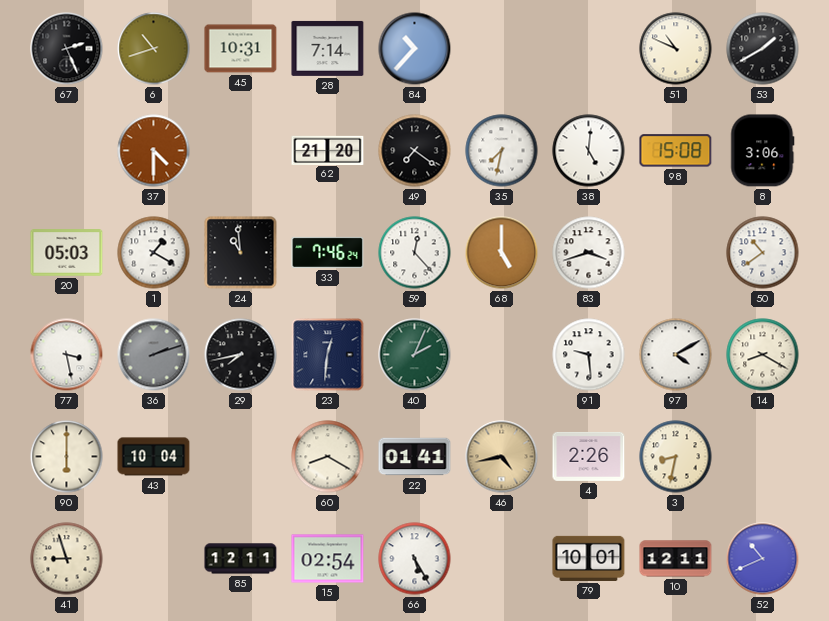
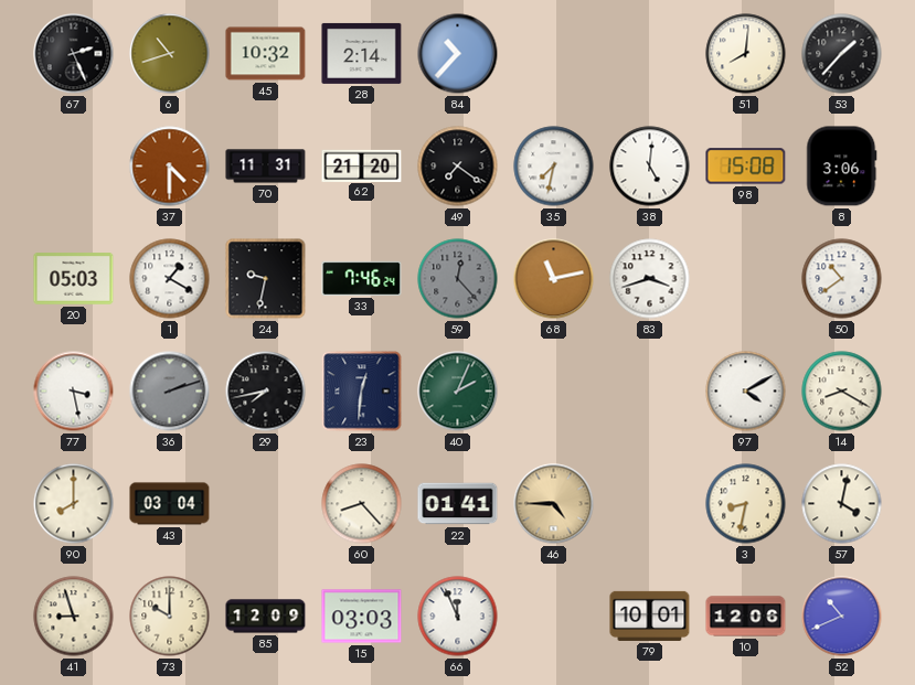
45: 10:31 -> 10:32
28: 7:14 -> 2:14
51: 10:49 -> 8:01
53: 1:40 -> 1:37
70: none -> 11:31
24: 10:59 -> 9:32
59 dial: white -> grey
68: 5:00 -> 11:13
91: 9:29 -> none
90: 6:00 -> 8:00
43: 10:04 -> 03:04
60: 8:20 -> 8:23
46: 4:43 -> 4:45
4: 2:26 -> none
57: none -> 4:02
73: none -> 10:00
85: 12:11 -> 12:09
15: 02:54 -> 03:03
66: 5:25 -> 11:56
10: 12:11 -> 12:06
